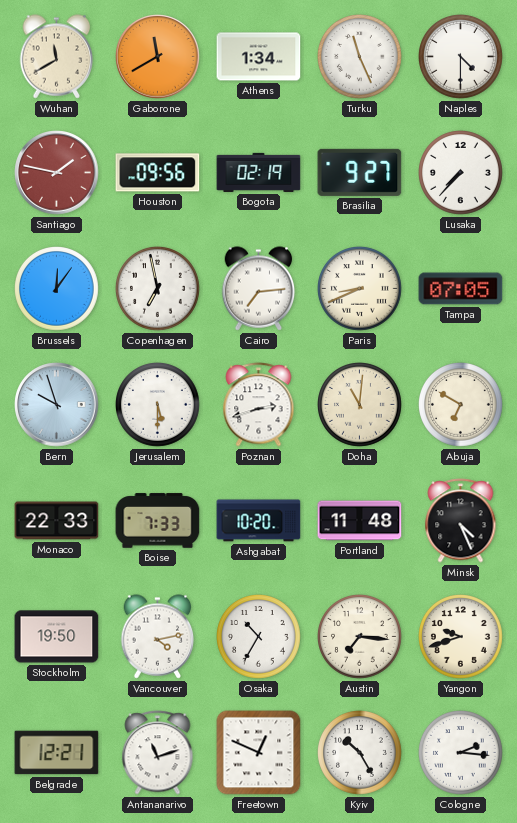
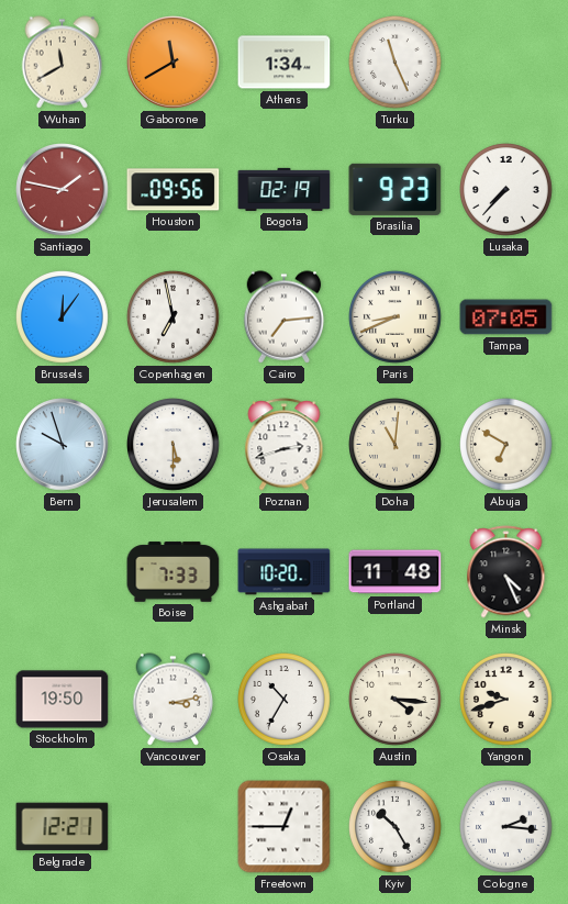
Naples: 4:30 -> none
Brasilia: 9:27 -> 9:23
Monaco: 22:33 -> none
Vancouver: 4:13 -> 3:13
Austin: 7:16 -> 4:16
Antananarivo: 11:12 -> none
Freetown: 12:49 -> 12:45
